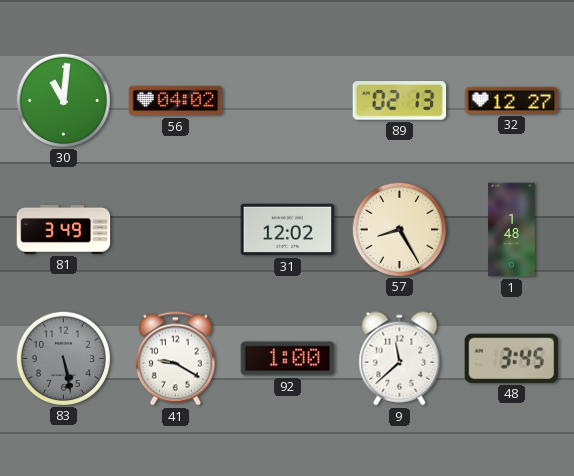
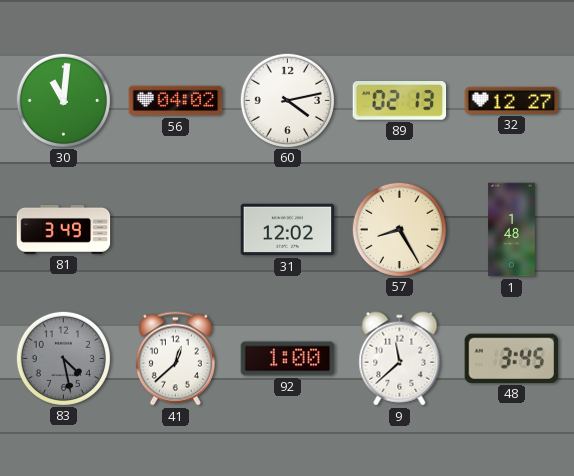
60: none -> 4:13
83: 5:28 -> 4:28
41: 9:20 -> 12:38
